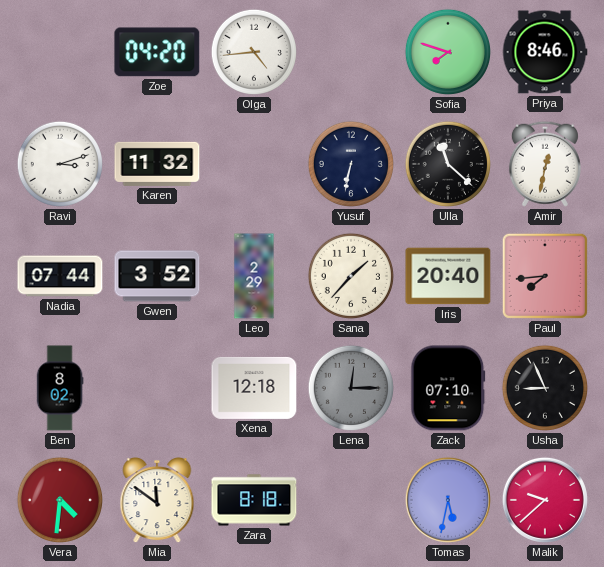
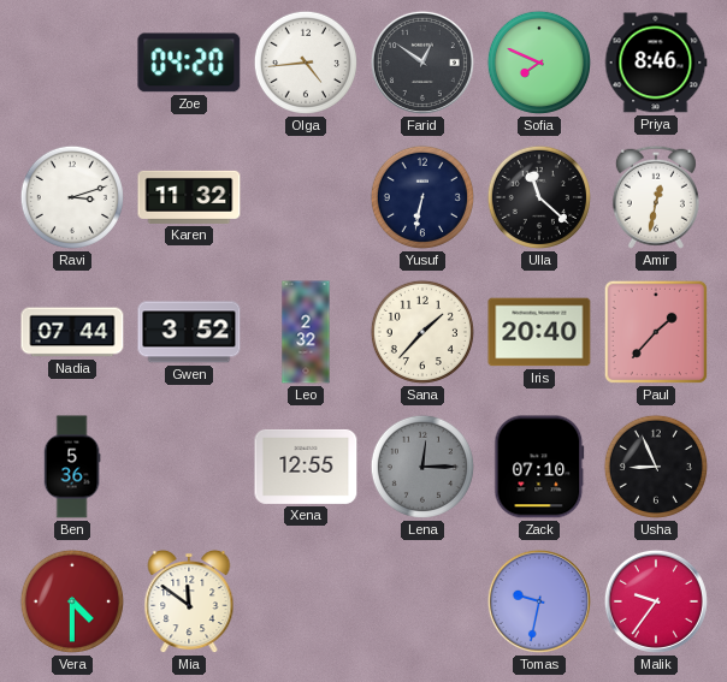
Farid: none -> 12:51
Sofia: 7:48 -> 7:49
Leo: 2:29 -> 2:32
Paul: 7:44 -> 1:37
Ben: 8:02 -> 5:36
Xena: 12:18 -> 12:55
Vera: 4:31 -> 4:30
Zara: 8:18 -> none
Tomas: 5:32 -> 9:32
Malik: 9:38 -> 9:36
